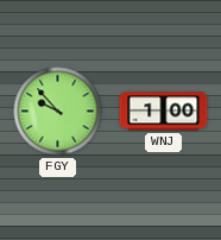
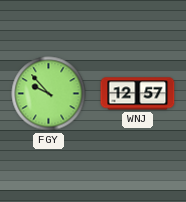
WNJ: 1:00 -> 12:57
